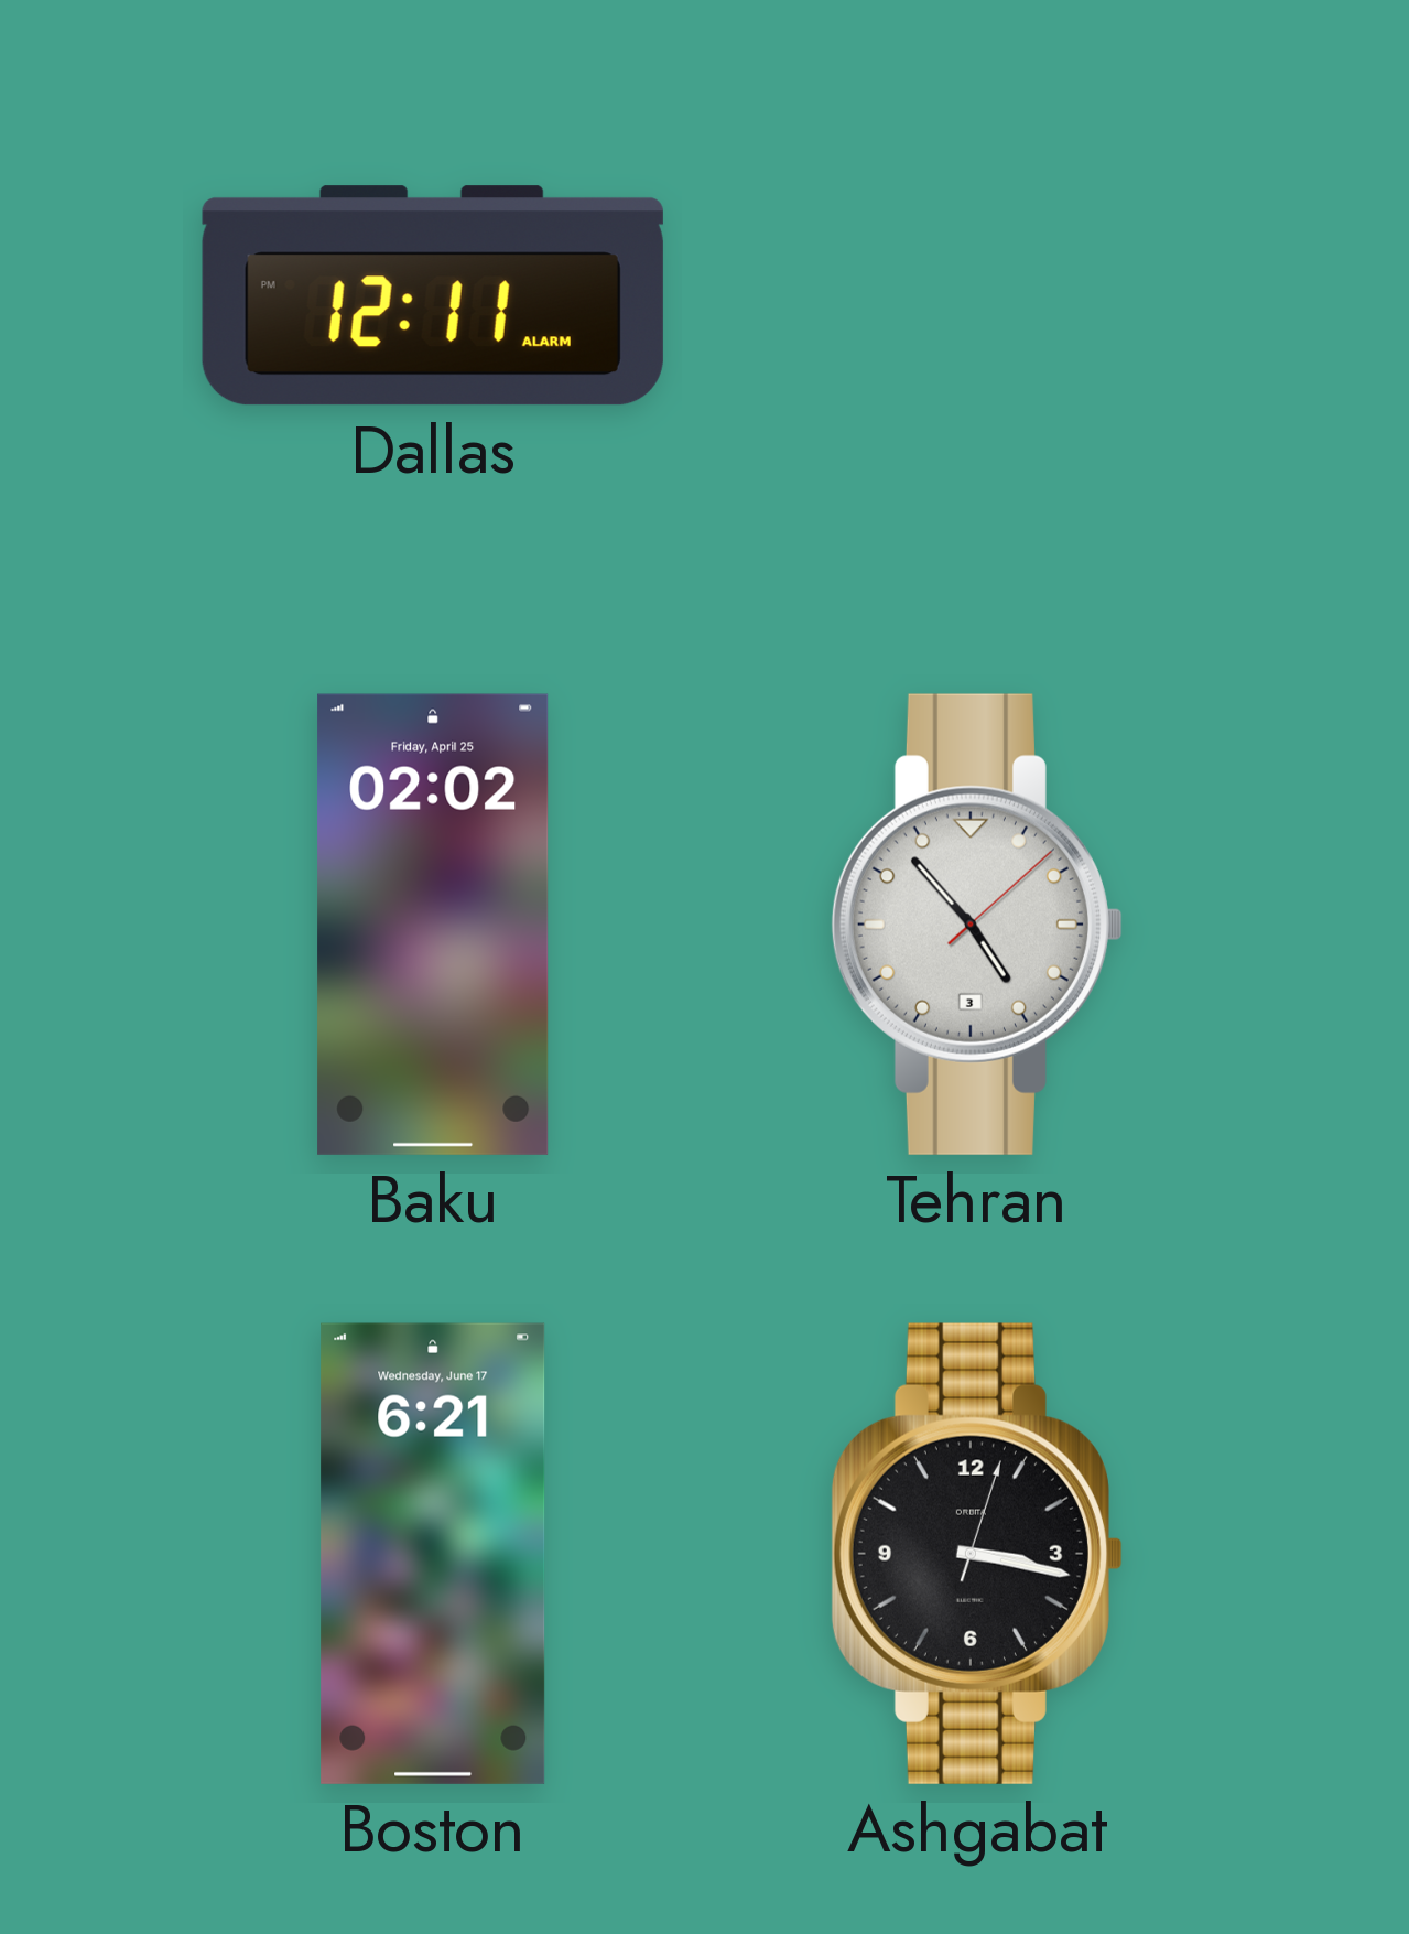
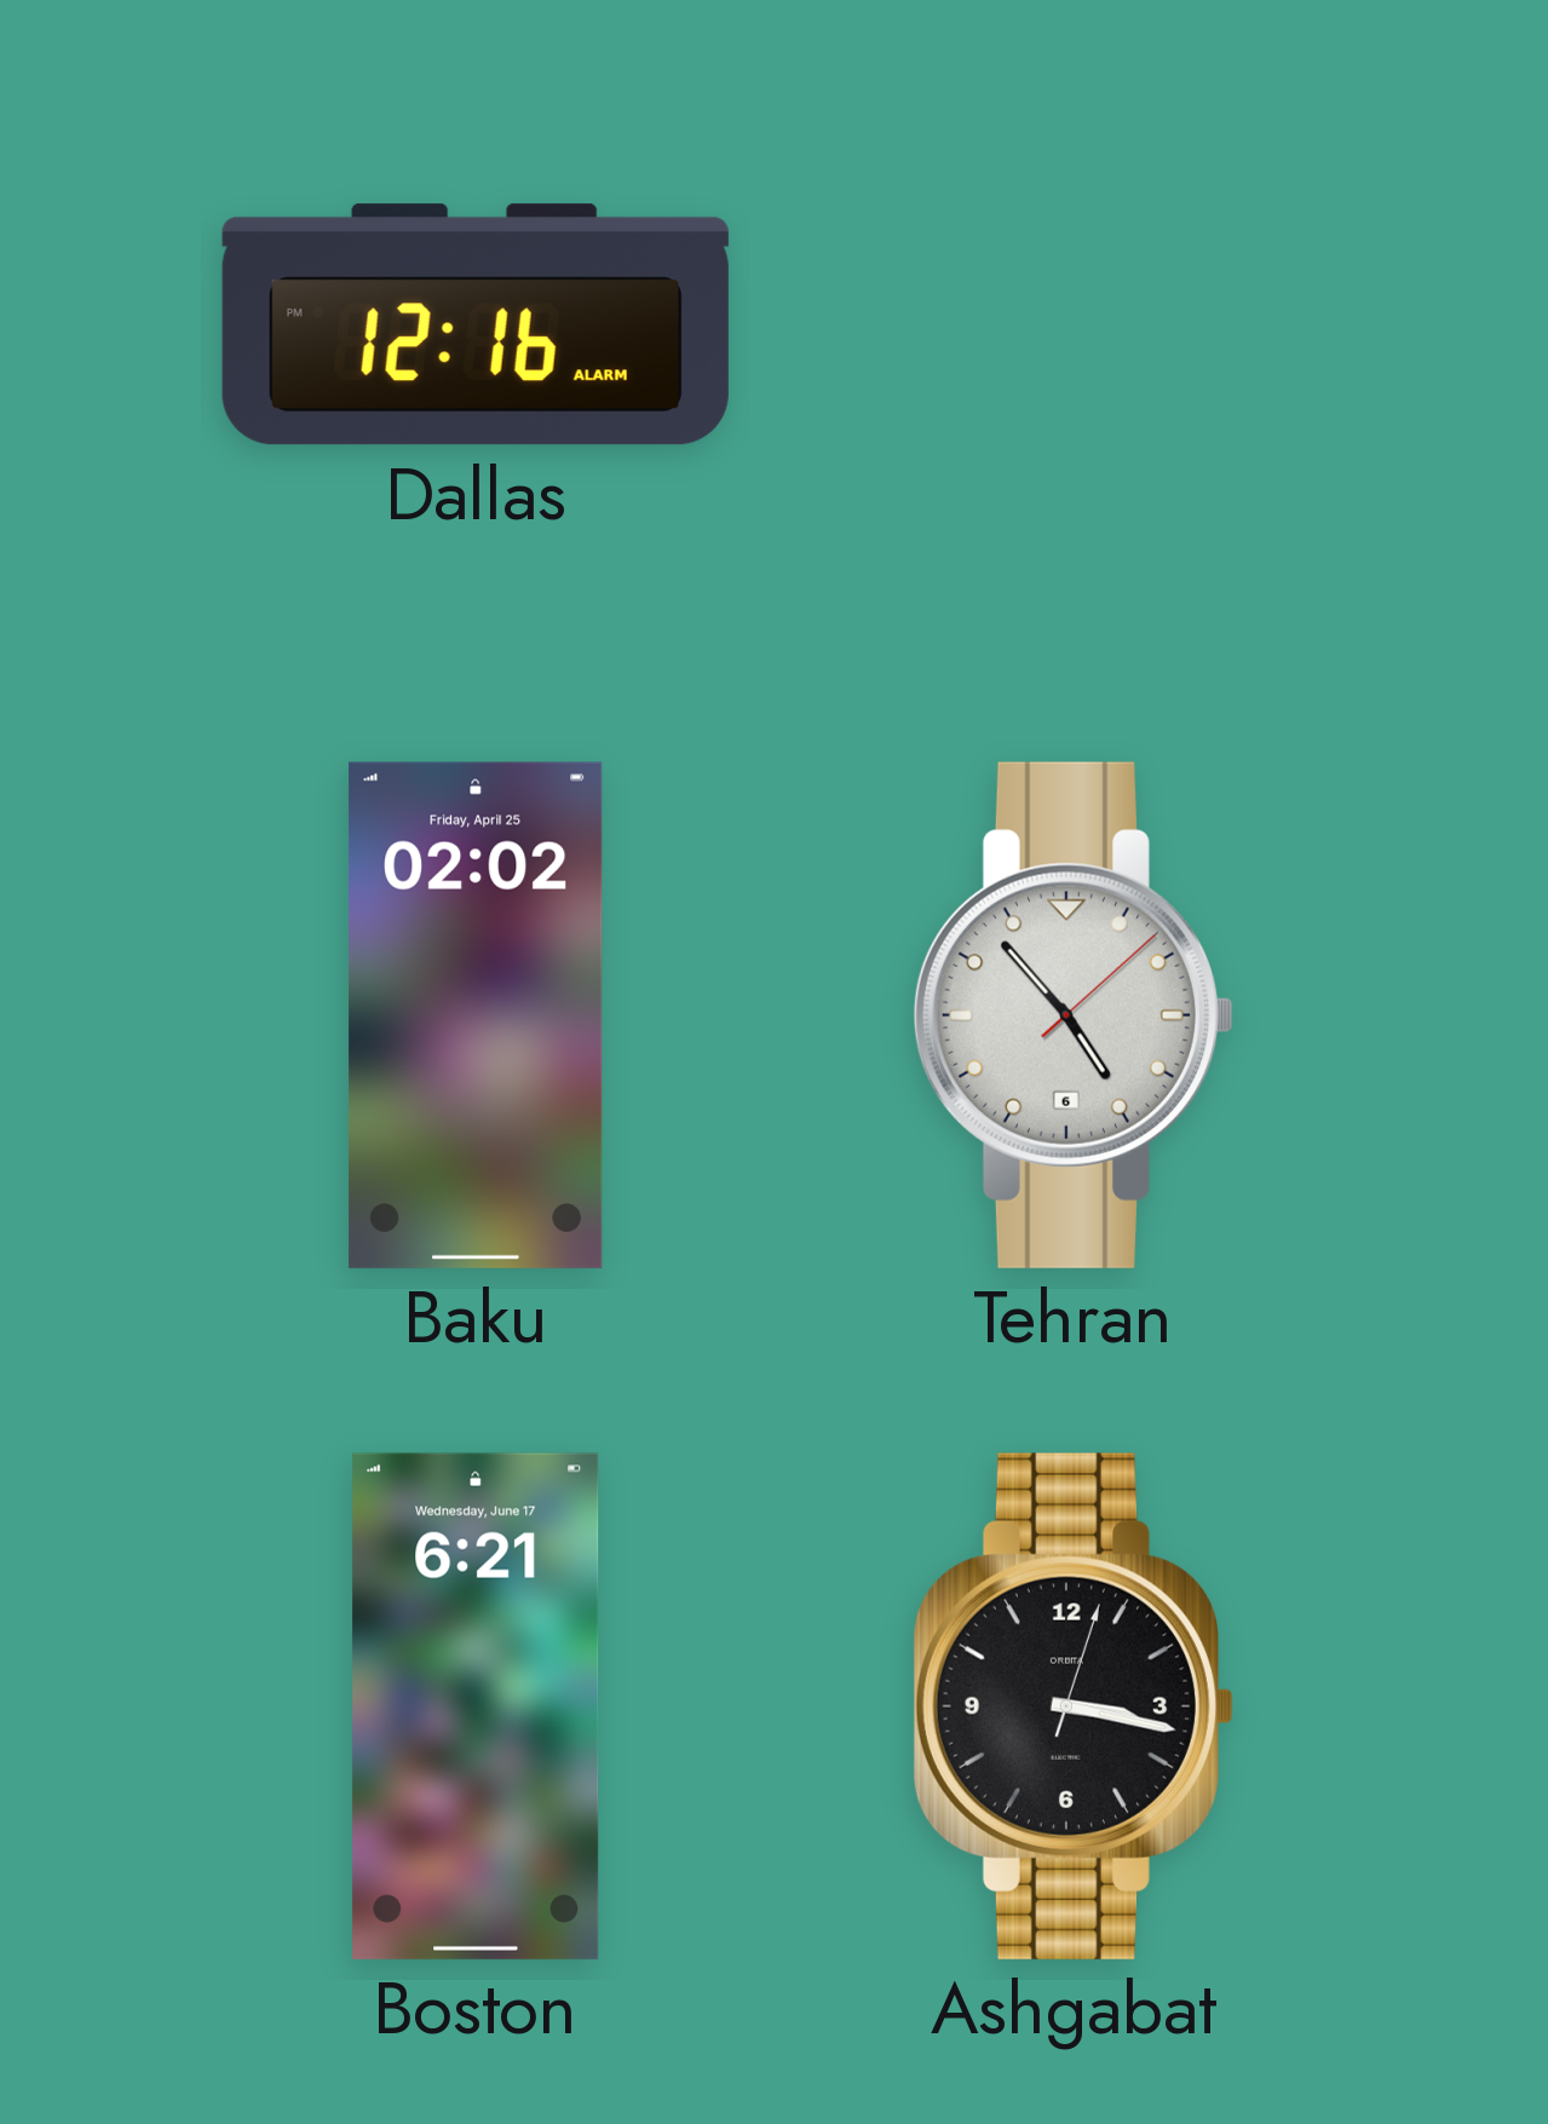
Dallas: 12:11 -> 12:16
Tehran date: 3 -> 6
